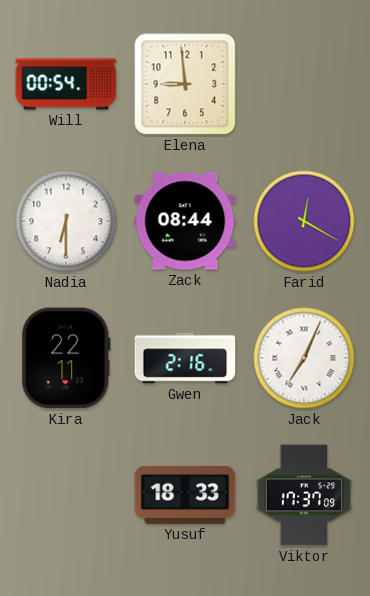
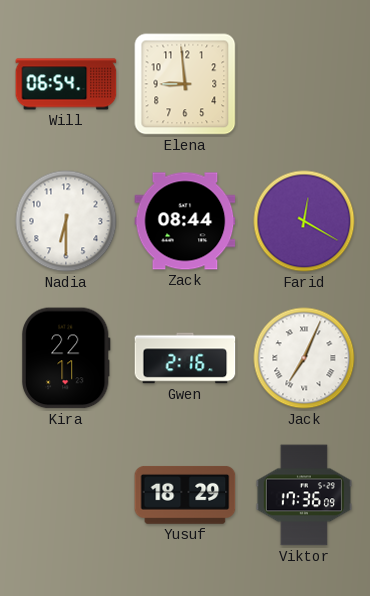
Will: 00:54 -> 06:54
Yusuf: 18:33 -> 18:29
Viktor: 17:37 -> 17:36
